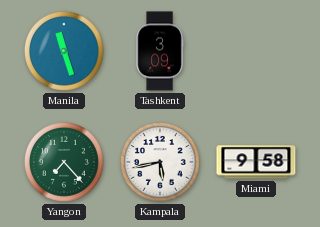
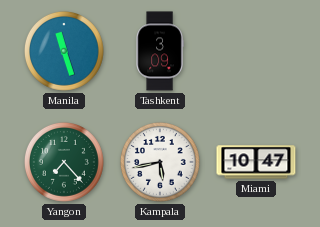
Miami: 9:58 -> 10:47
